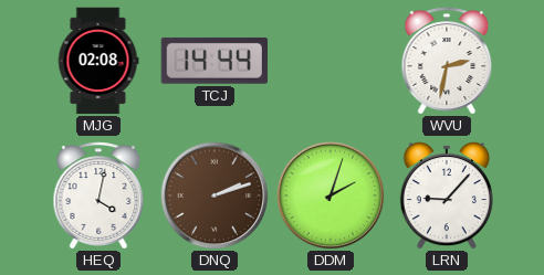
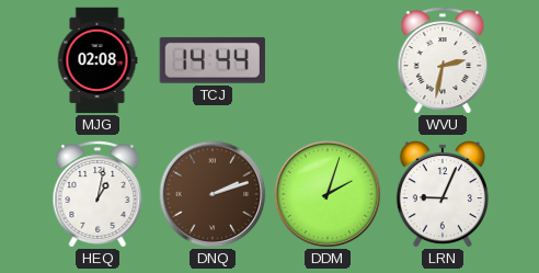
HEQ: 4:02 -> 1:02
LRN: 9:07 -> 9:04
